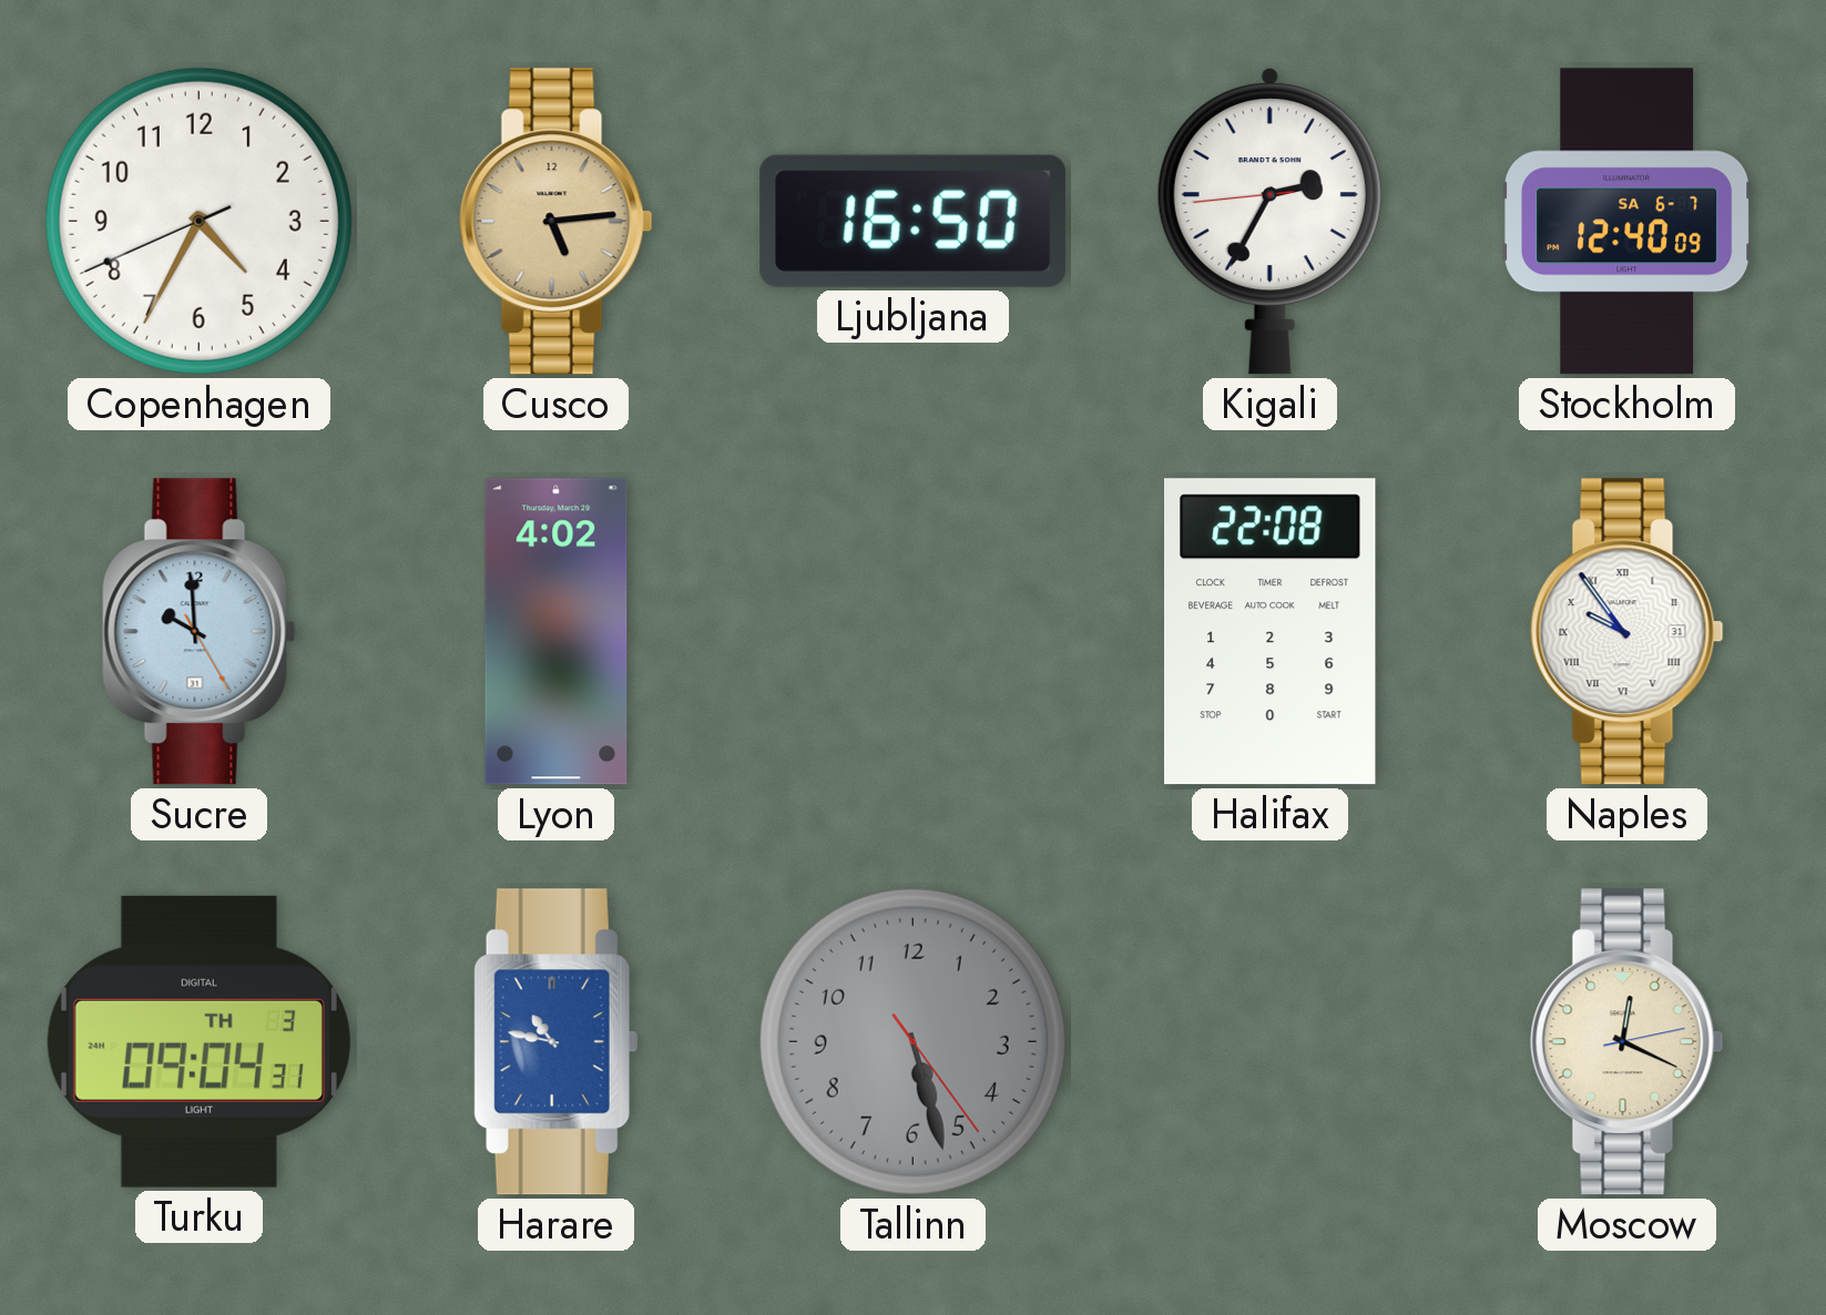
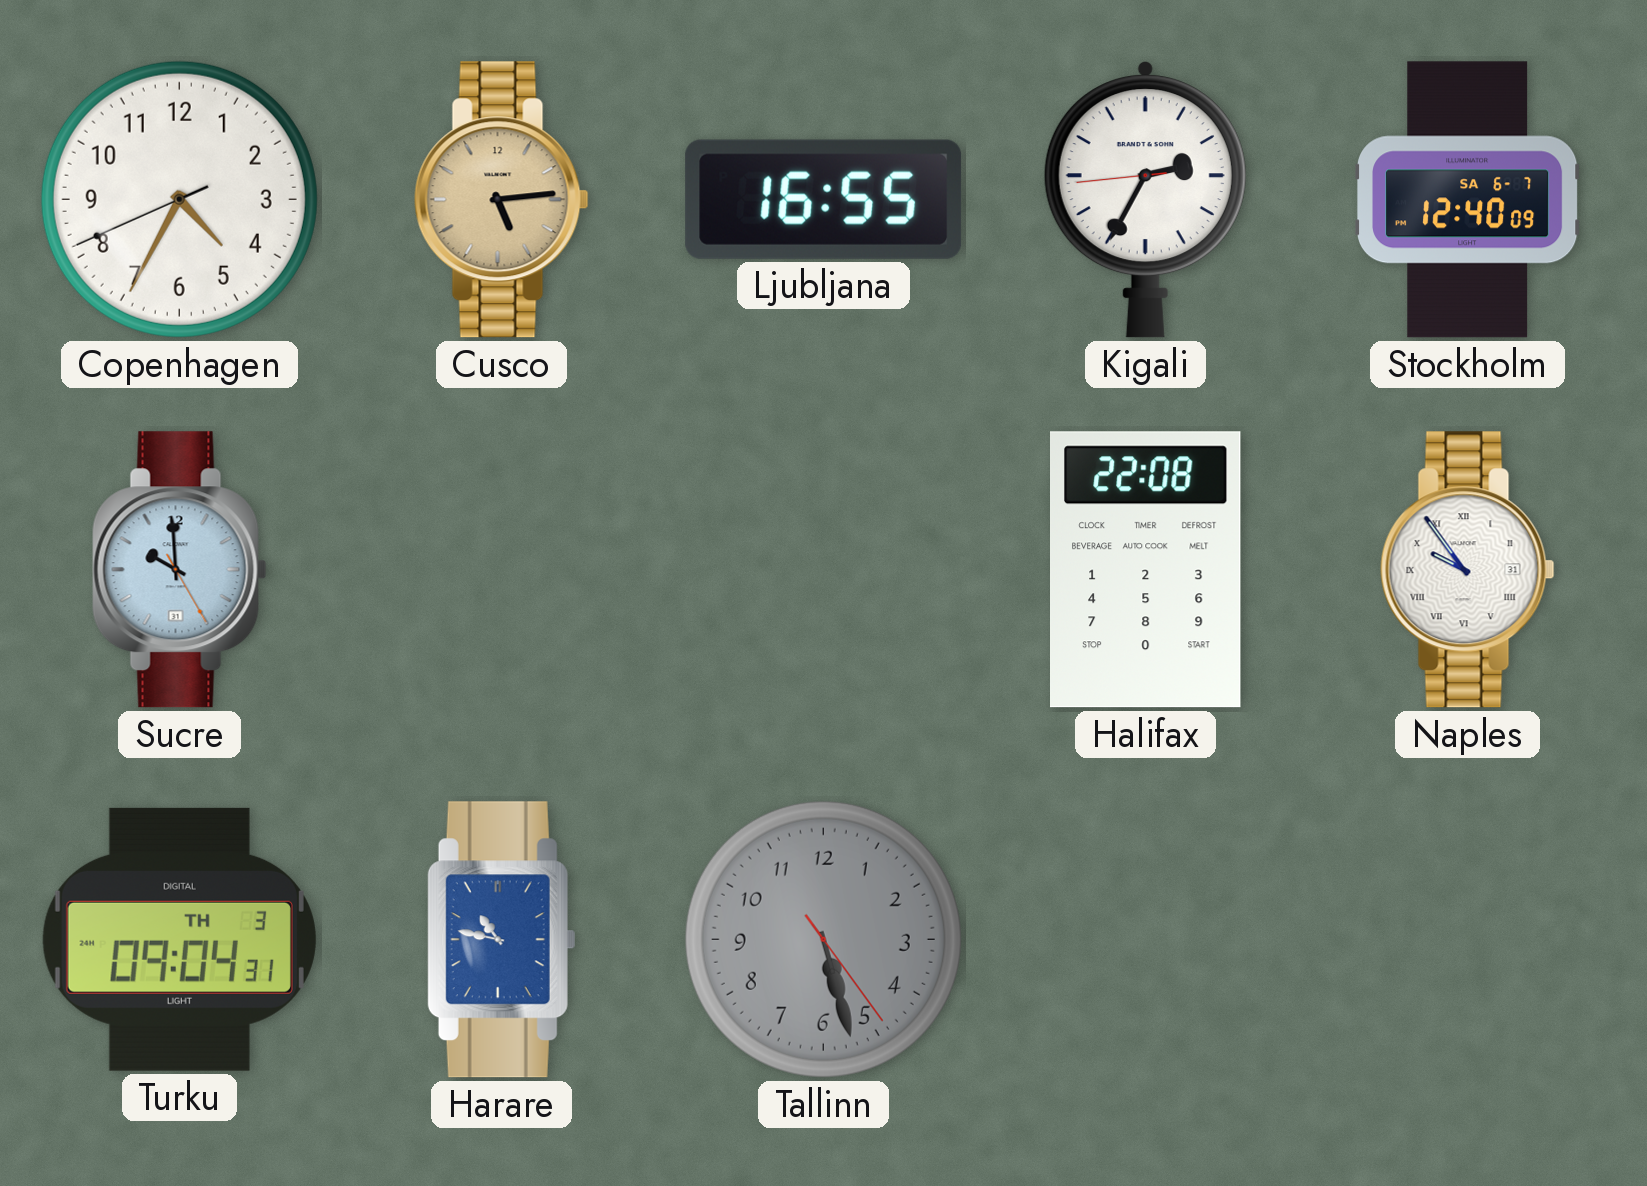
Ljubljana: 16:50 -> 16:55
Lyon: 4:02 -> none
Moscow: 12:19 -> none
